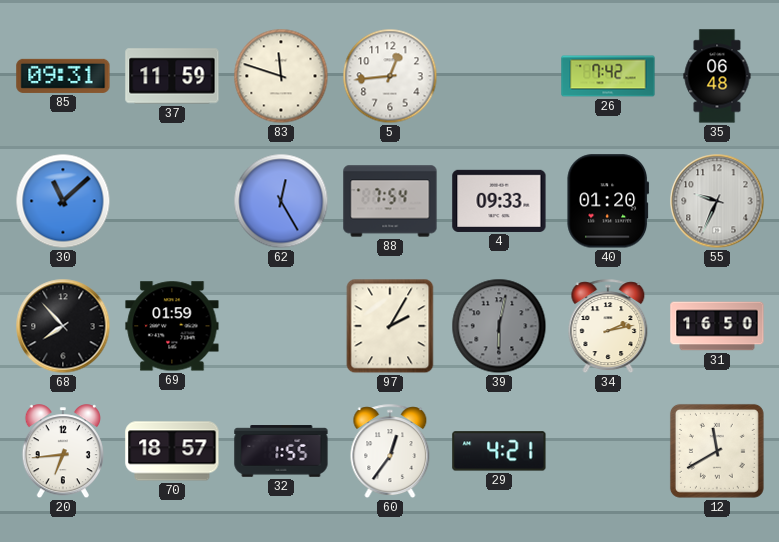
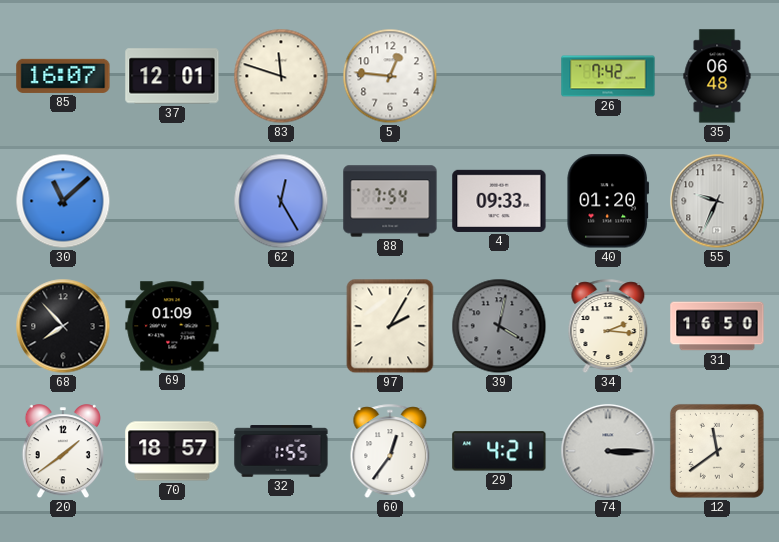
85: 09:31 -> 16:07
37: 11:59 -> 12:01
5: 12:44 -> 12:46
69: 01:59 -> 01:09
39: 6:02 -> 4:02
34: 2:13 -> 2:16
20: 6:44 -> 1:39
74: none -> 3:15
12: 11:40 -> 11:39
